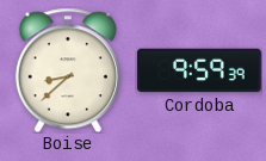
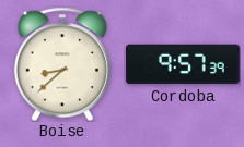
Cordoba: 9:59 -> 9:57
